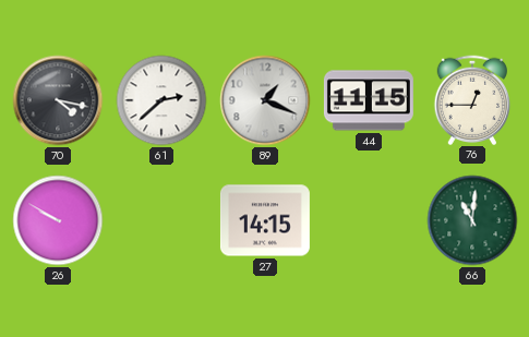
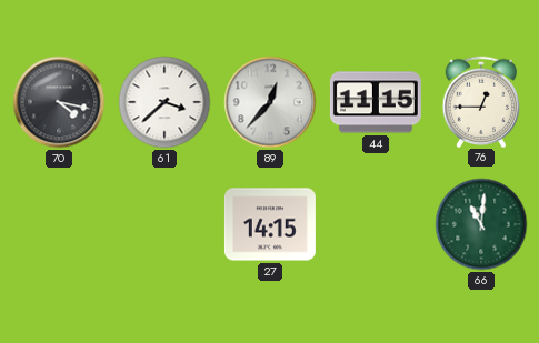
61: 2:38 -> 3:38
89: 1:19 -> 12:37
26: 9:50 -> none
